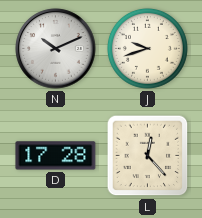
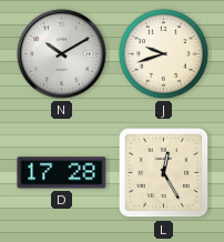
N: 10:11 -> 10:10
L: 12:23 -> 12:25
